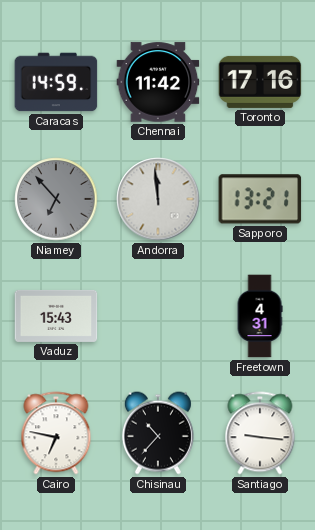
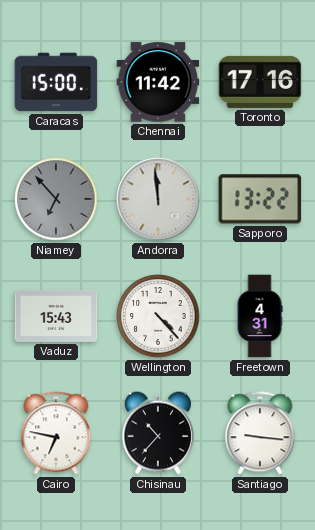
Caracas: 14:59 -> 15:00
Sapporo: 13:21 -> 13:22
Wellington: none -> 4:23
